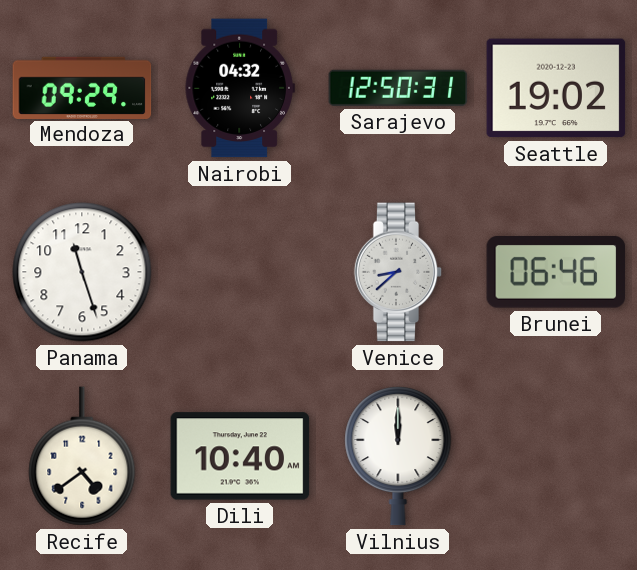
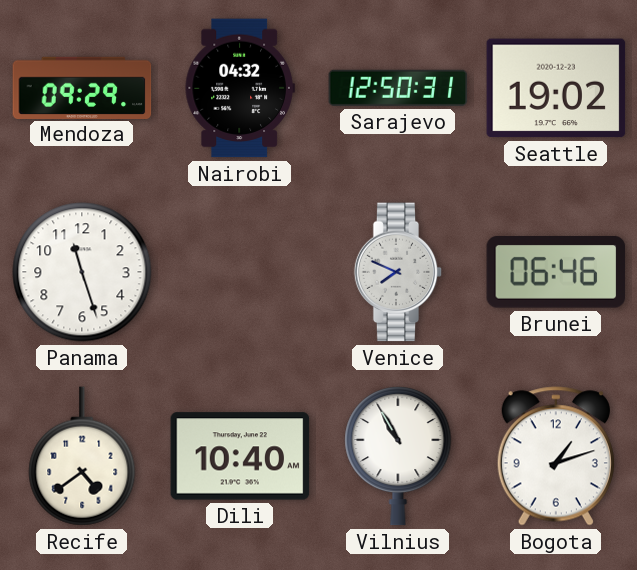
Venice: 8:38 -> 7:49
Vilnius: 12:00 -> 10:55
Bogota: none -> 1:12
